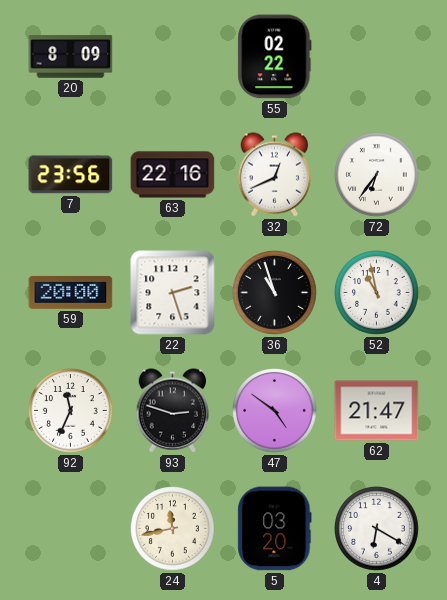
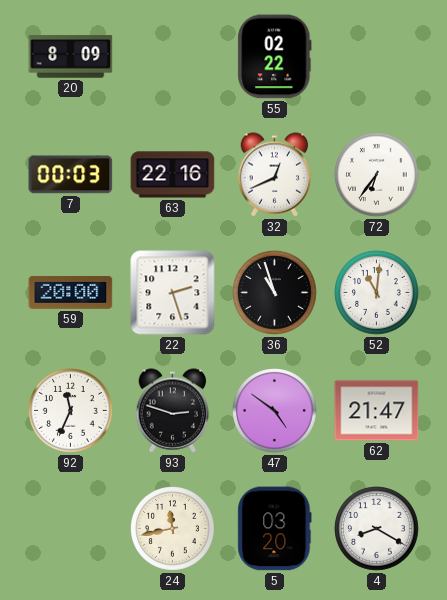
7: 23:56 -> 00:03
52: 10:58 -> 11:01
4: 6:20 -> 8:20
